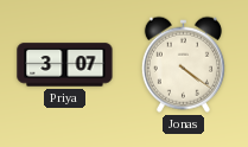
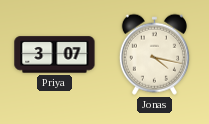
Jonas: 4:21 -> 4:17
